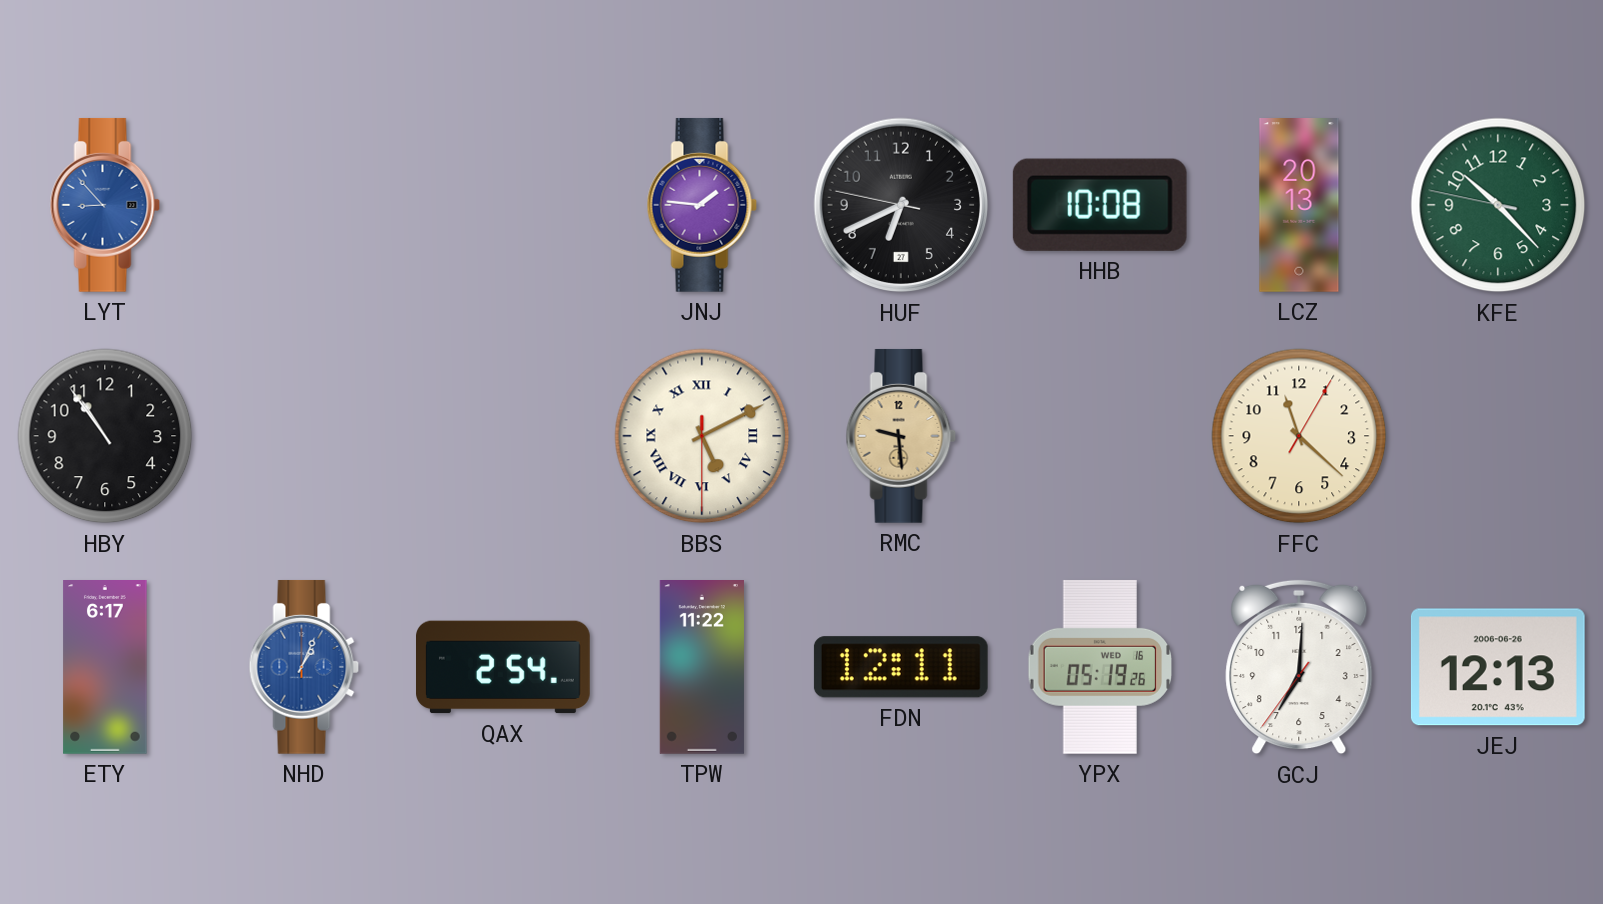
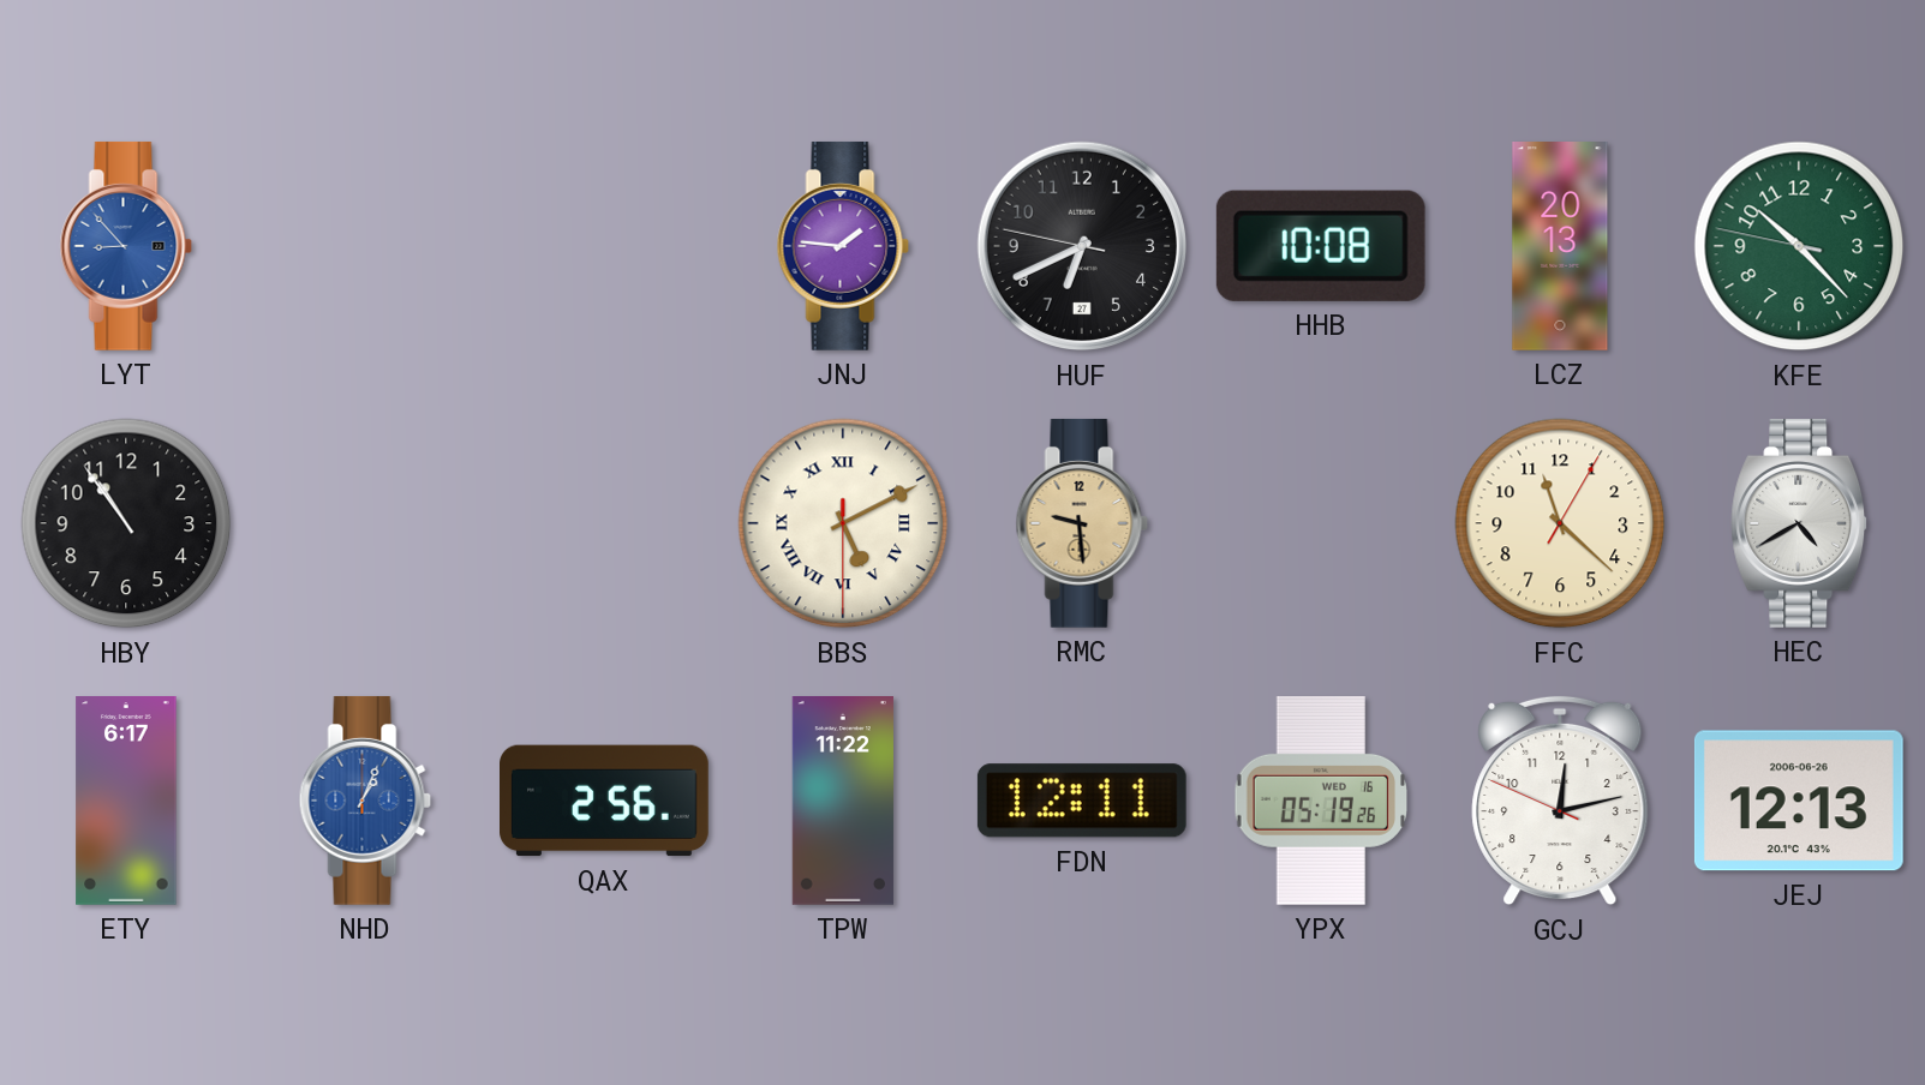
HEC: none -> 4:40
QAX: 2:54 -> 2:56
GCJ: 7:00 -> 12:12
